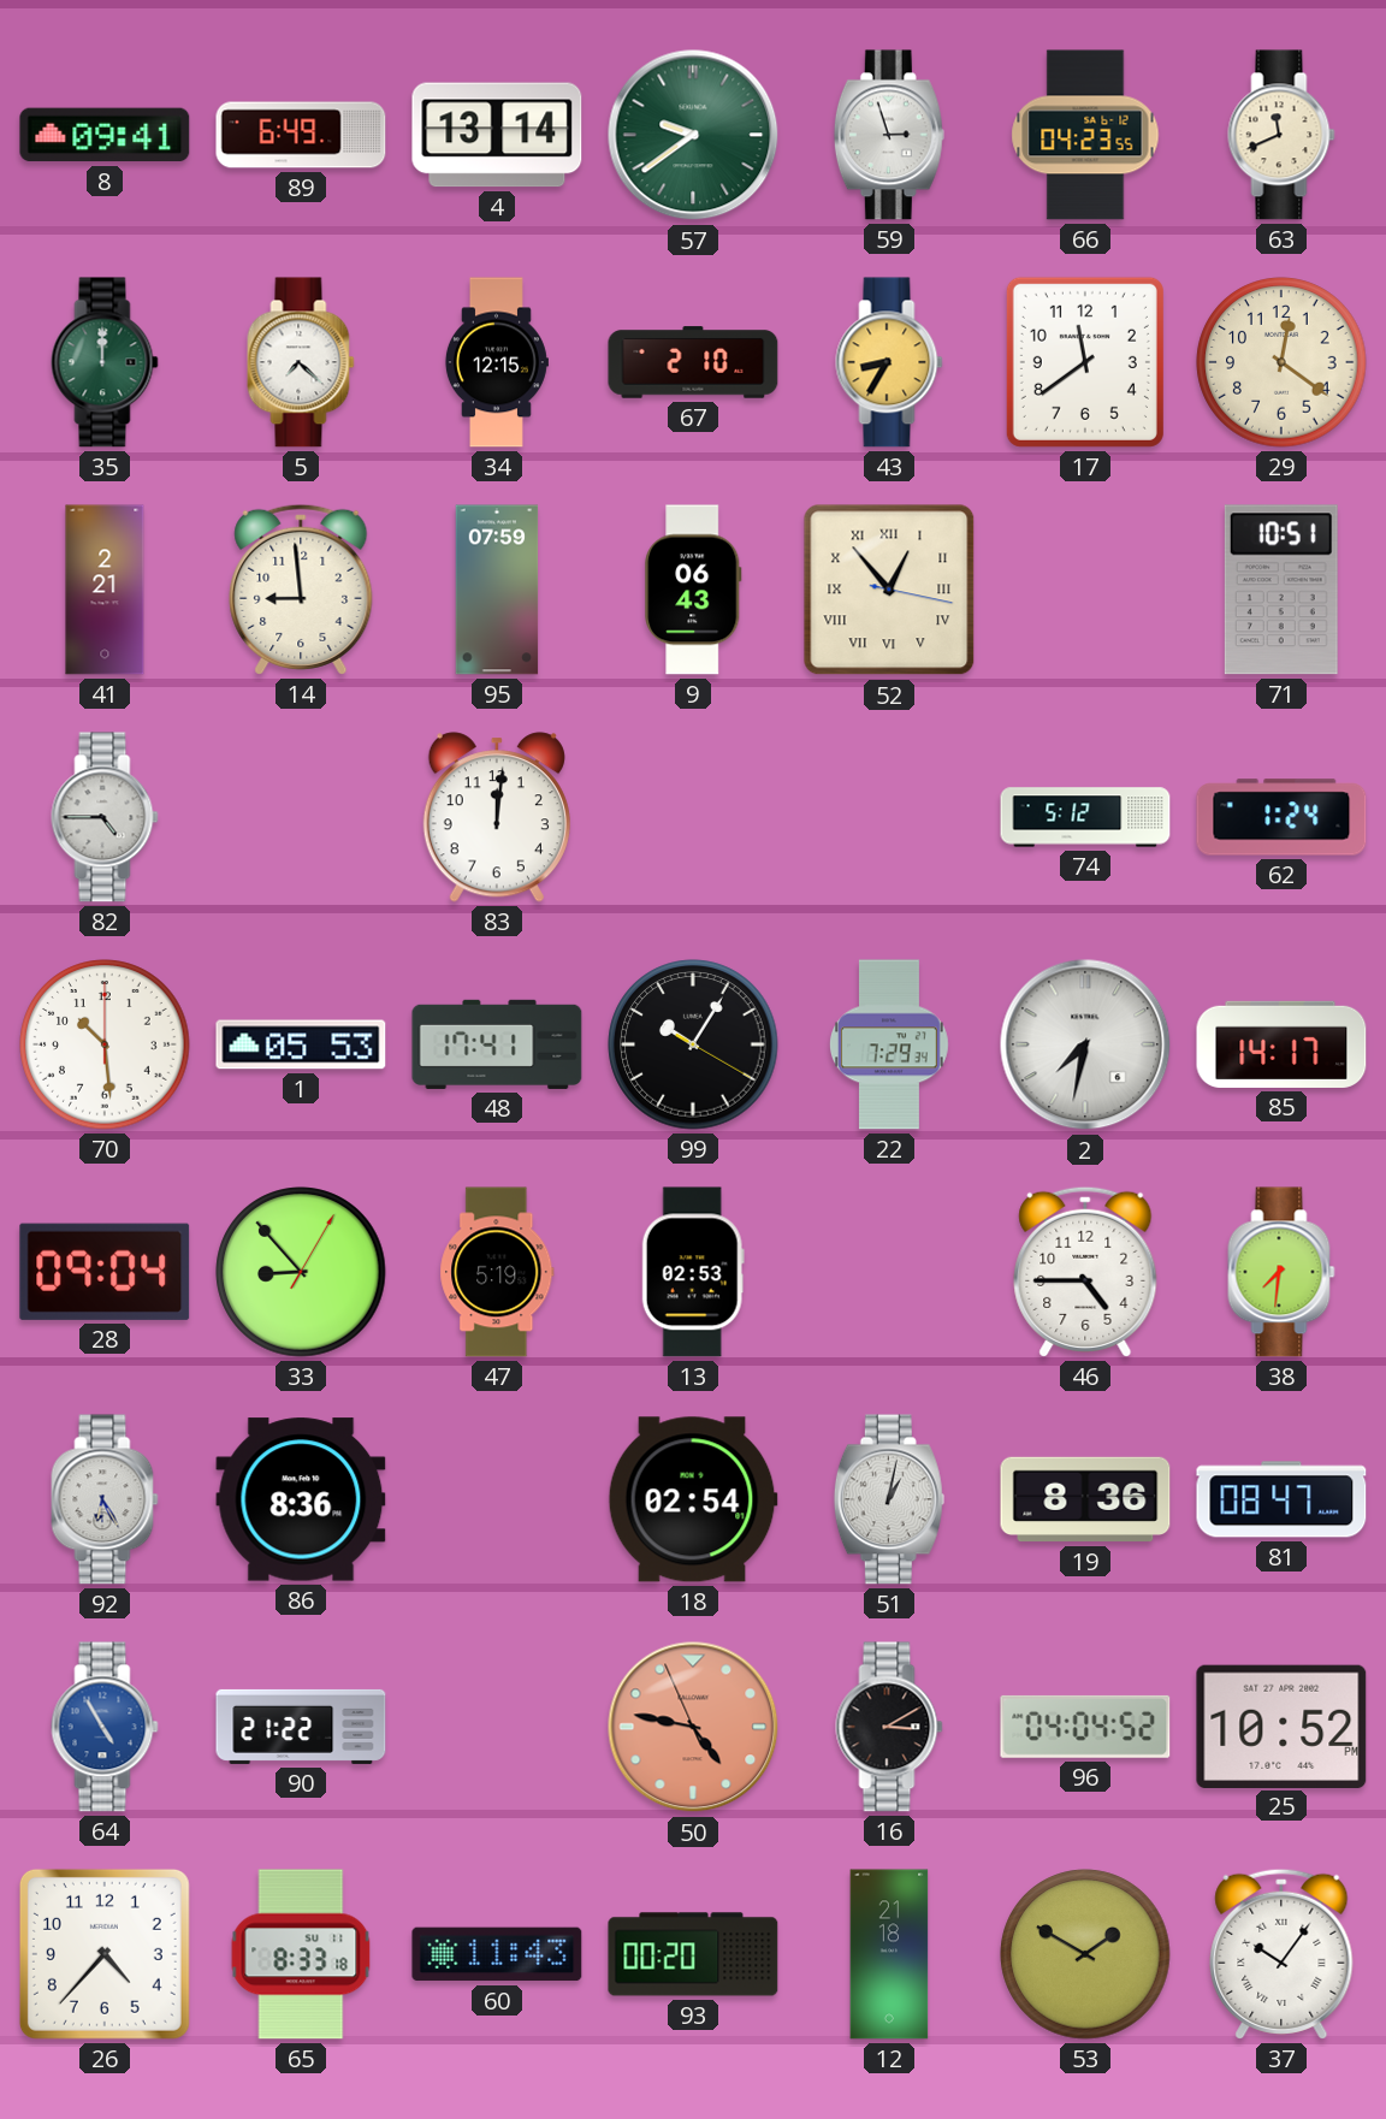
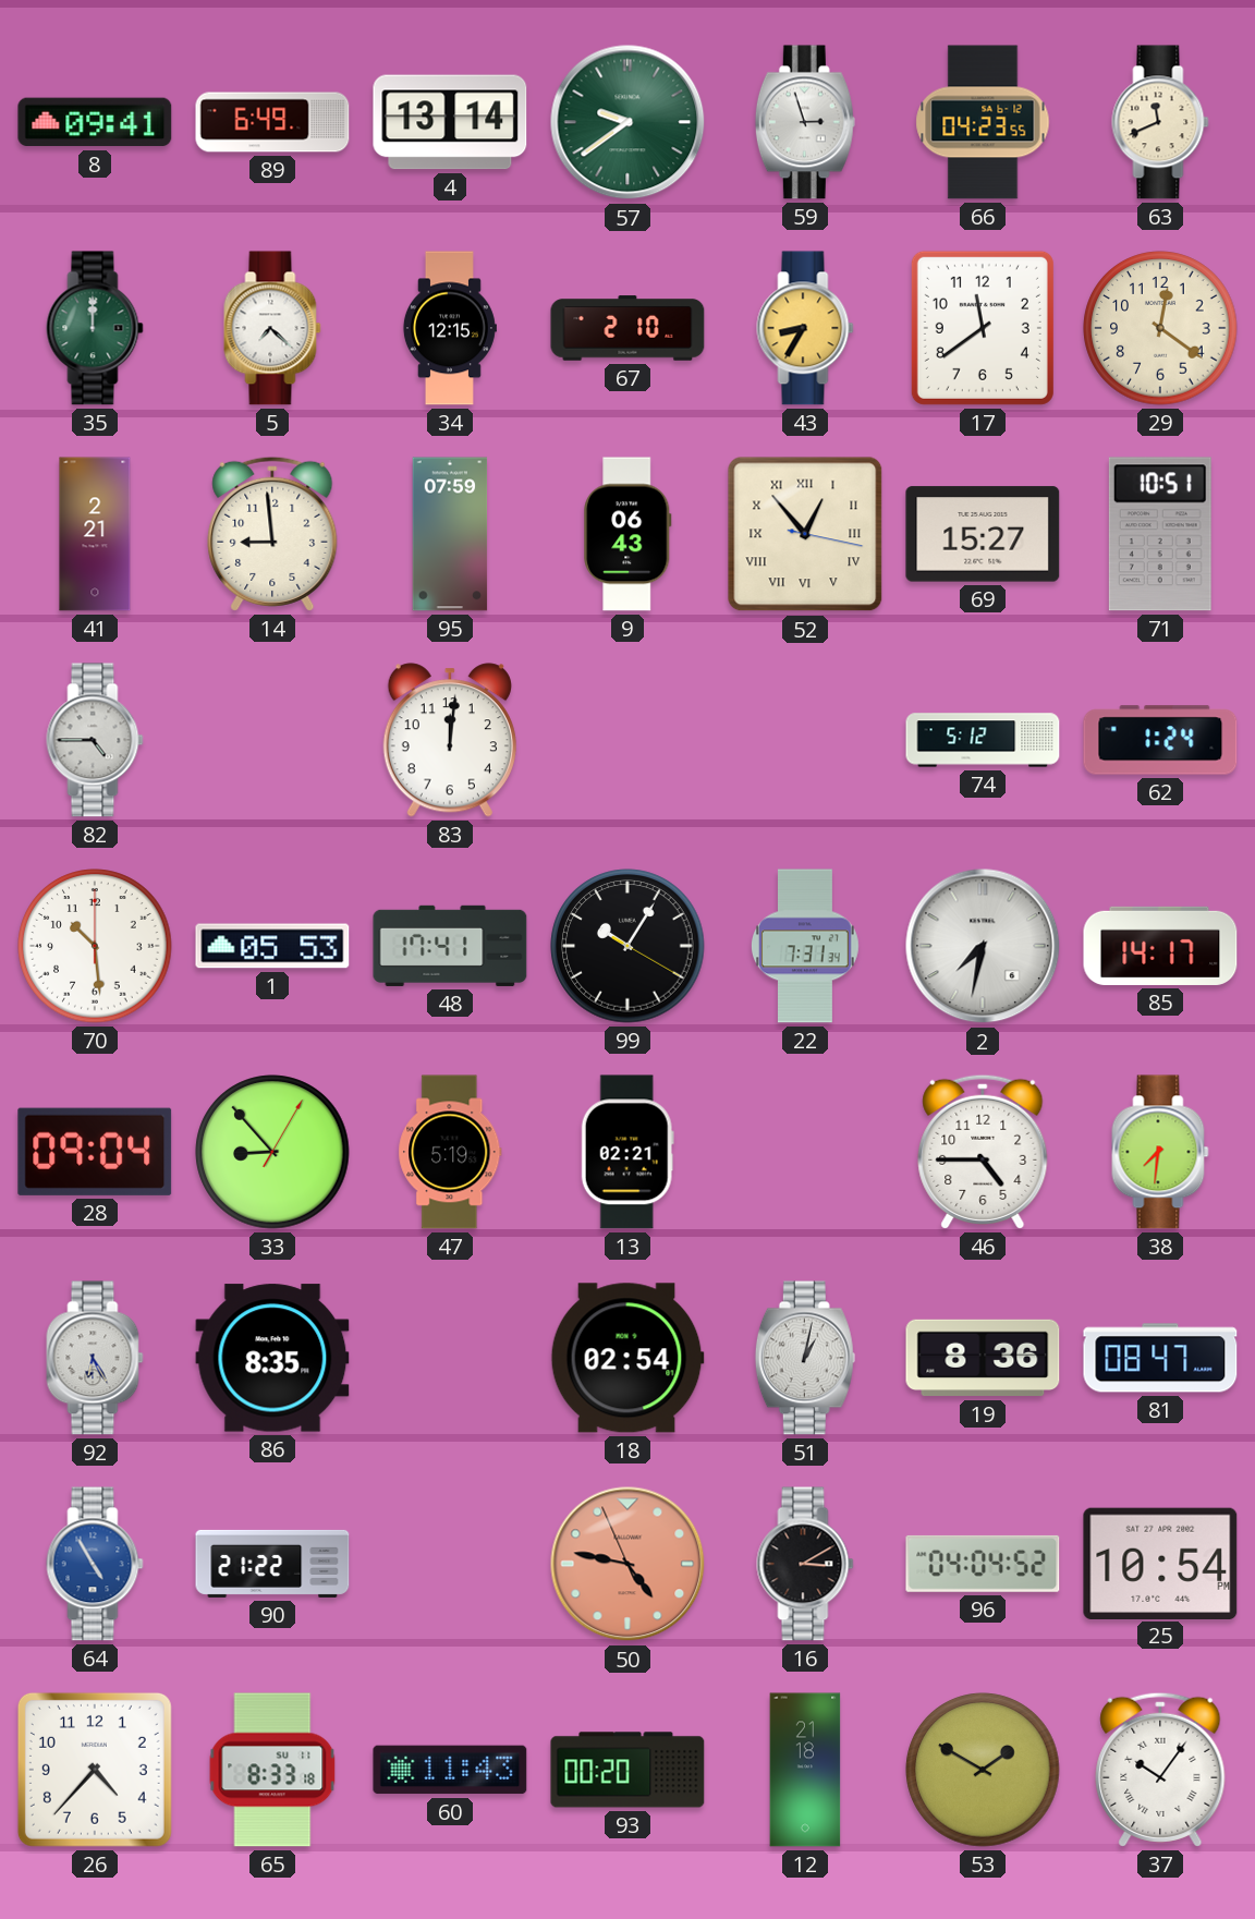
69: none -> 15:27
22: 7:29 -> 7:31
13: 02:53 -> 02:21
86: 8:36 -> 8:35
25: 10:52 -> 10:54
